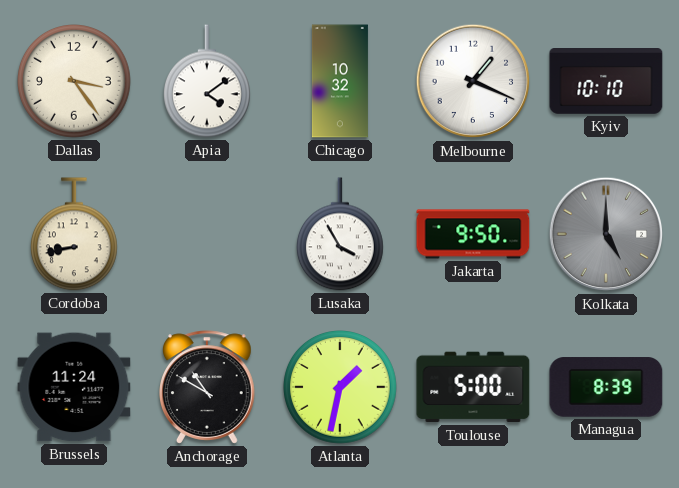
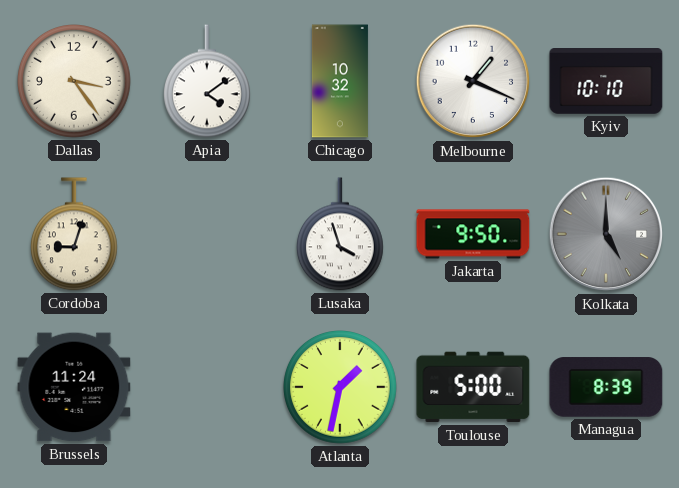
Cordoba: 8:43 -> 9:03
Lusaka: 3:55 -> 3:57
Anchorage: 10:50 -> none
